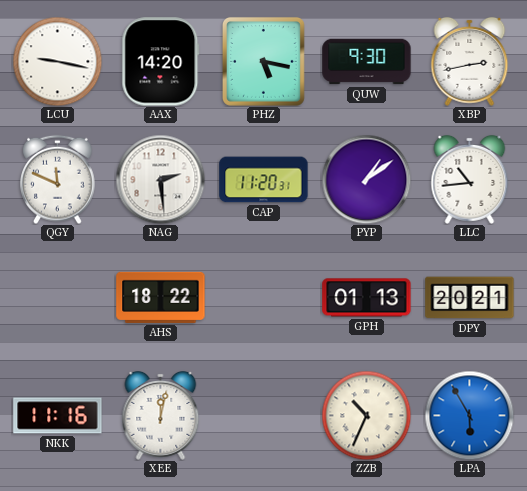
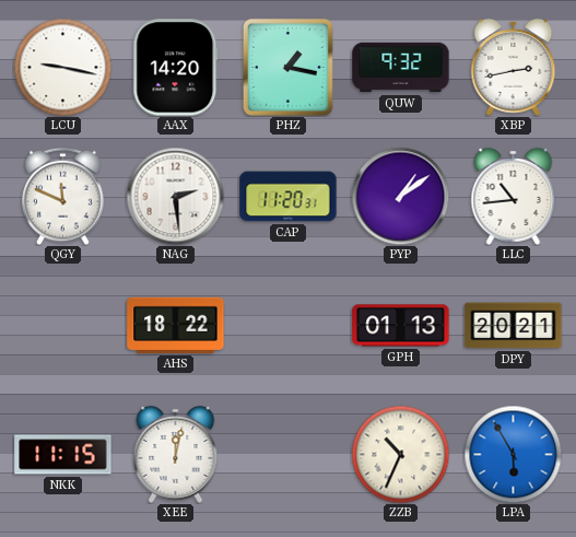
PHZ: 5:17 -> 1:17
QUW: 9:30 -> 9:32
NKK: 11:16 -> 11:15
